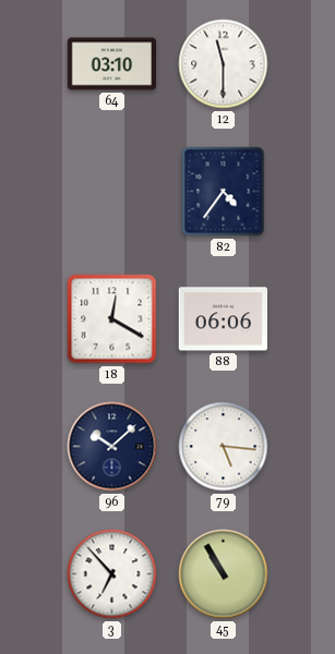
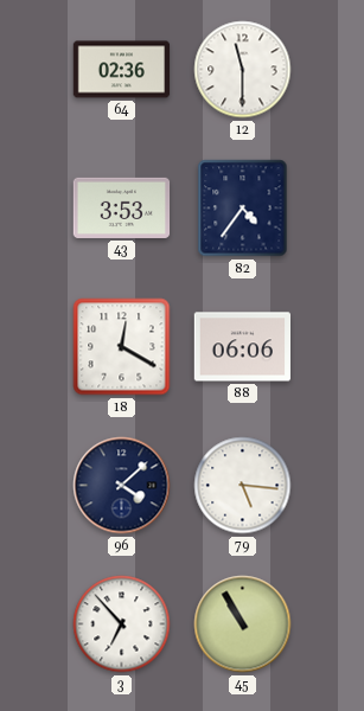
64: 03:10 -> 02:36
43: none -> 3:53
96: 10:08 -> 4:08
